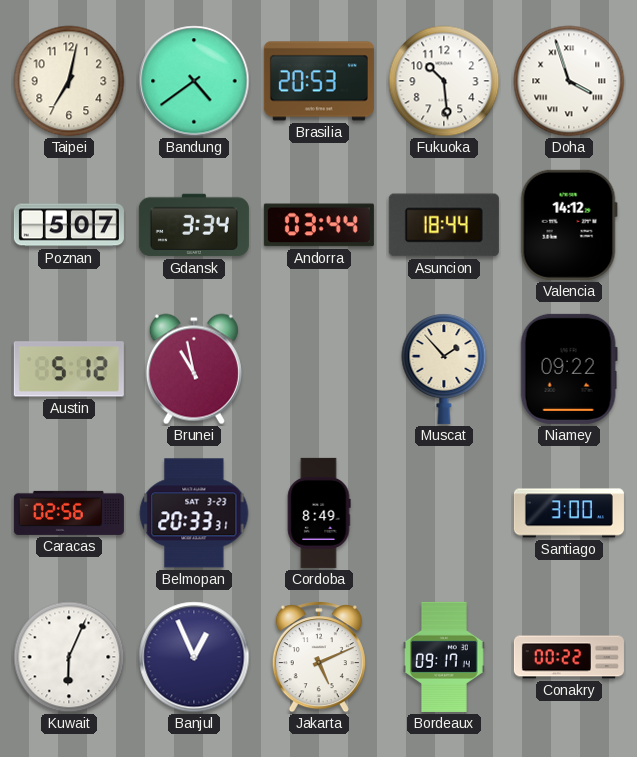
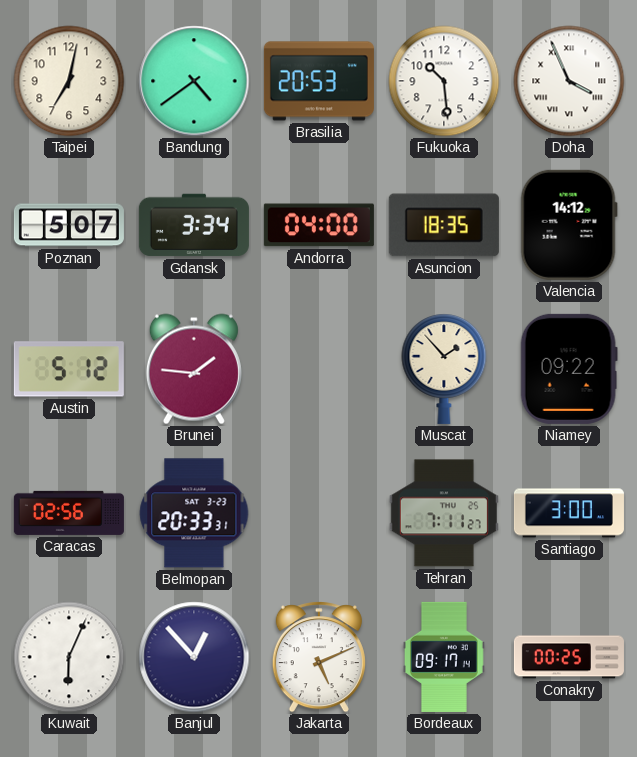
Doha: 3:57 -> 3:56
Andorra: 03:44 -> 04:00
Asuncion: 18:44 -> 18:35
Brunei: 10:58 -> 1:46
Cordoba: 8:49 -> none
Tehran: none -> 7:11
Banjul: 12:56 -> 12:53
Conakry: 00:22 -> 00:25
